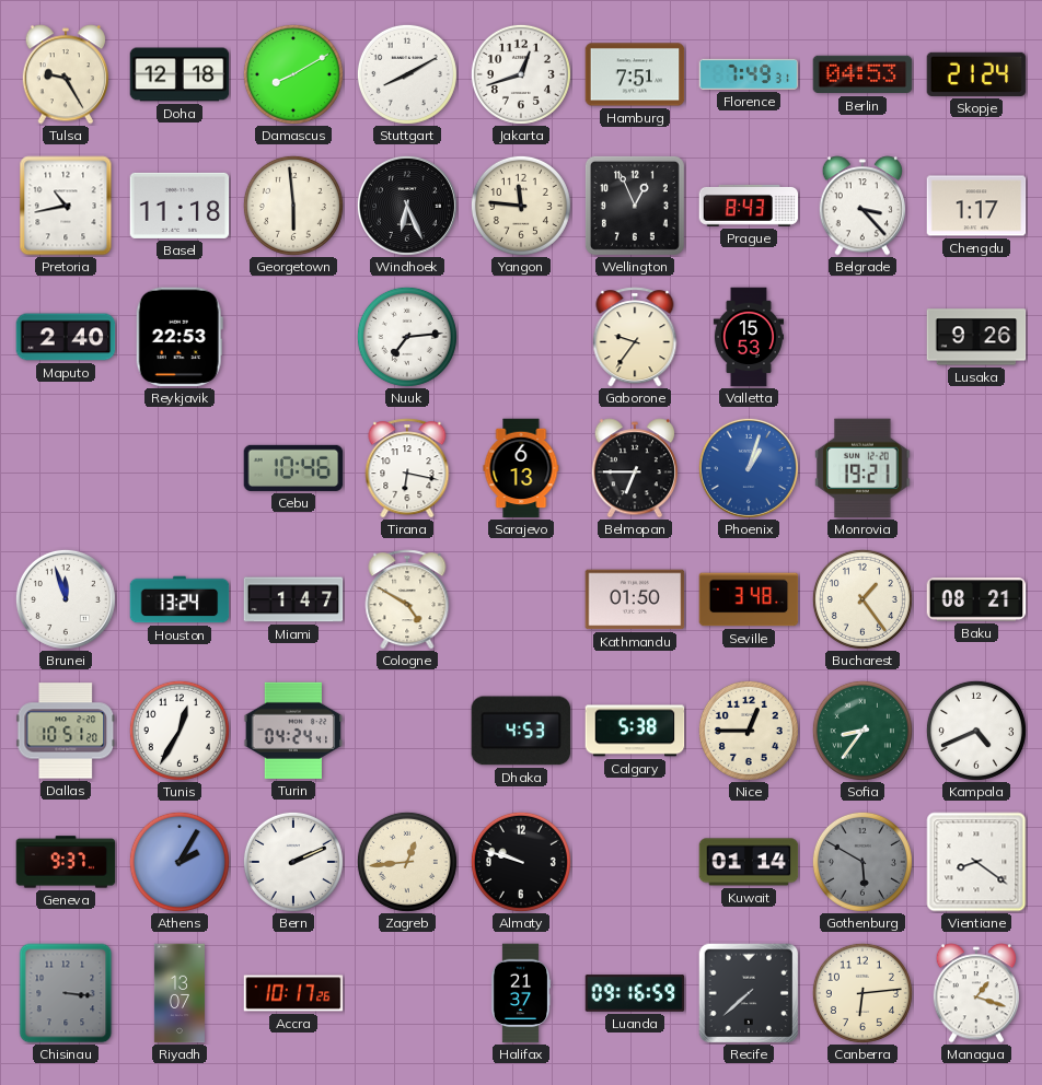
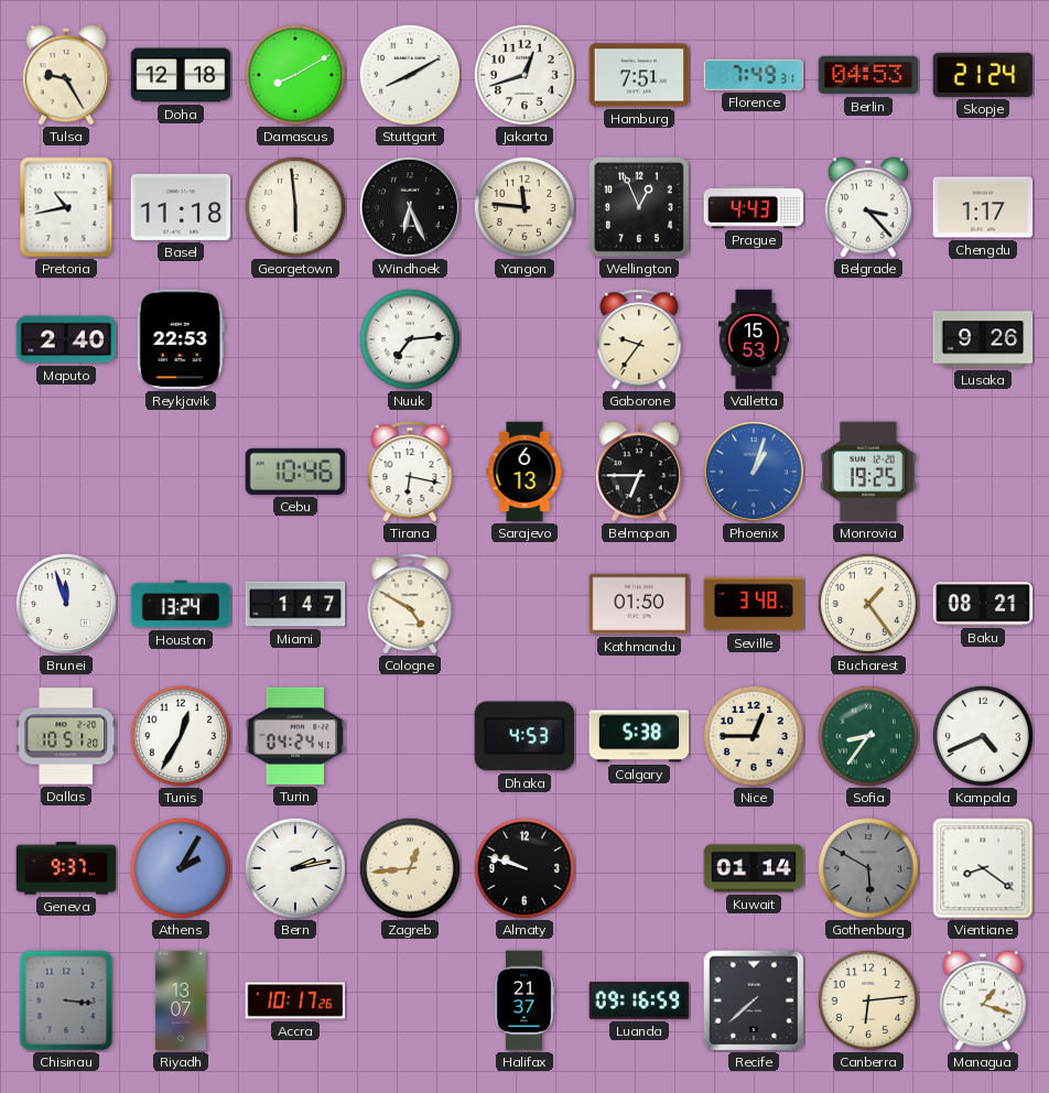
Prague: 8:43 -> 4:43
Monrovia: 19:21 -> 19:25
Bern: 2:11 -> 2:13
